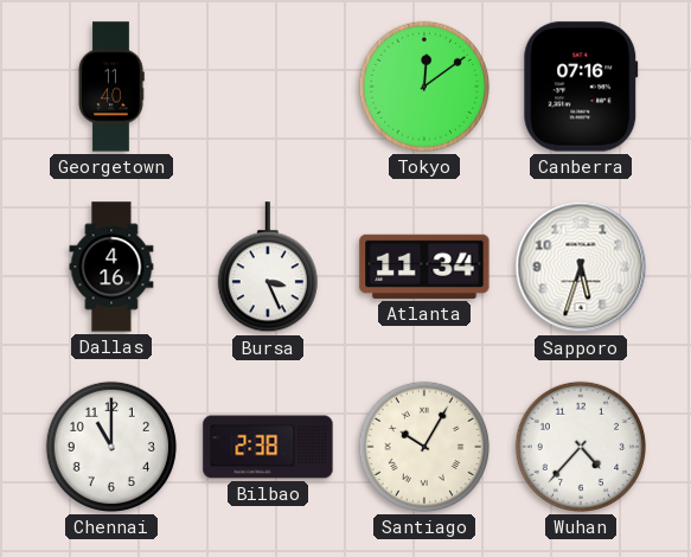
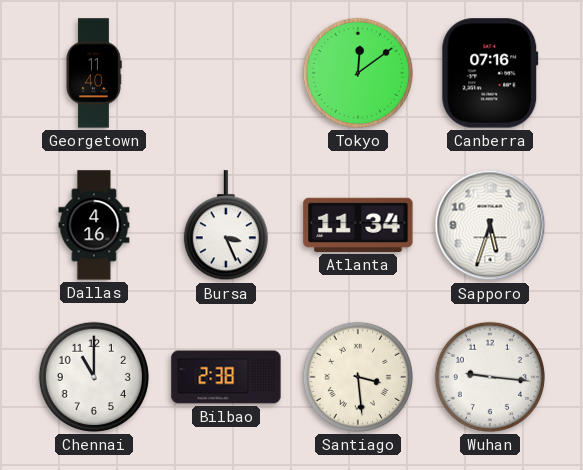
Santiago: 10:05 -> 3:29
Wuhan: 4:37 -> 9:16
